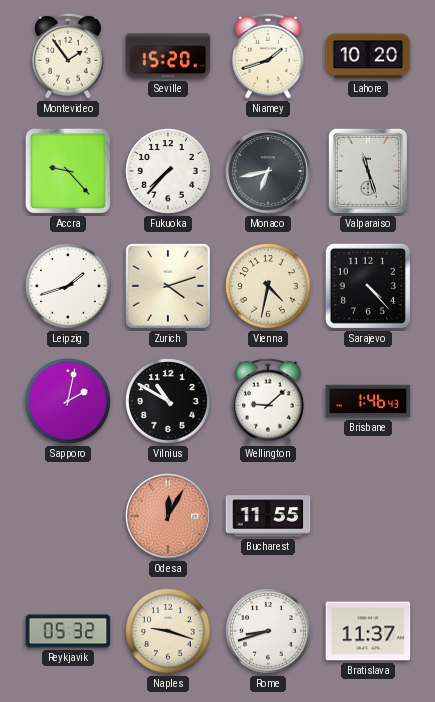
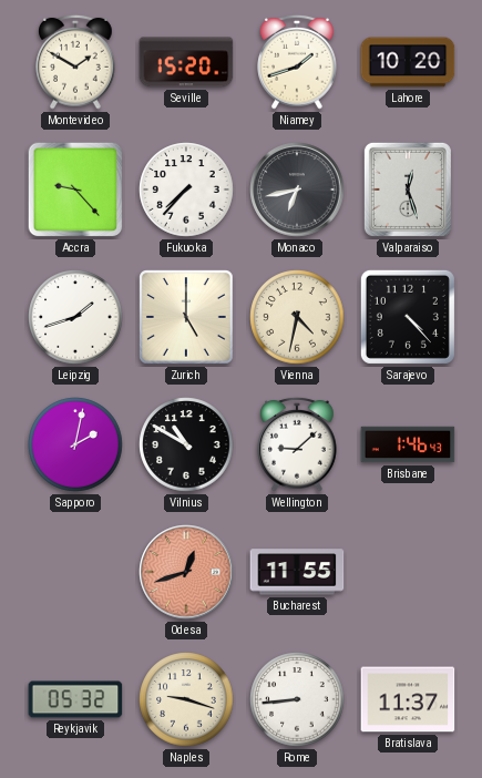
Montevideo: 1:54 -> 1:50
Valparaiso: 11:27 -> 12:27
Zurich: 4:12 -> 5:00
Odesa: 12:05 -> 12:42
Rome: 8:42 -> 8:44
